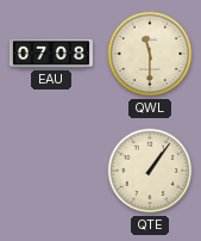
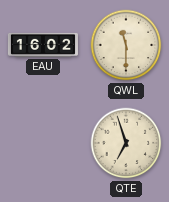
EAU: 07:08 -> 16:02
QTE: 1:06 -> 6:57
